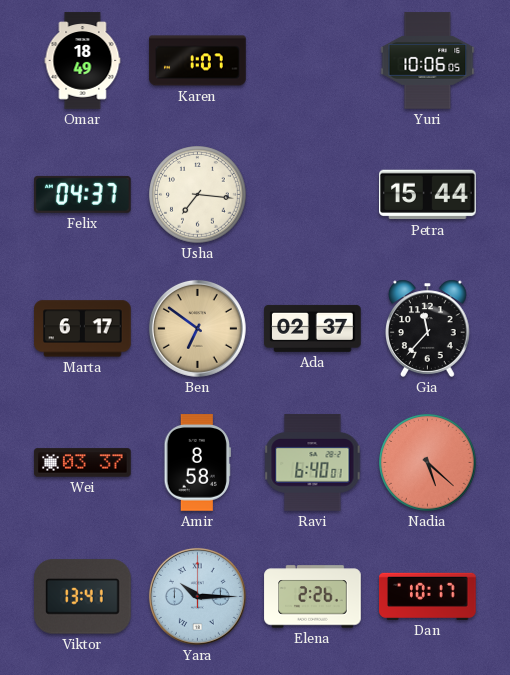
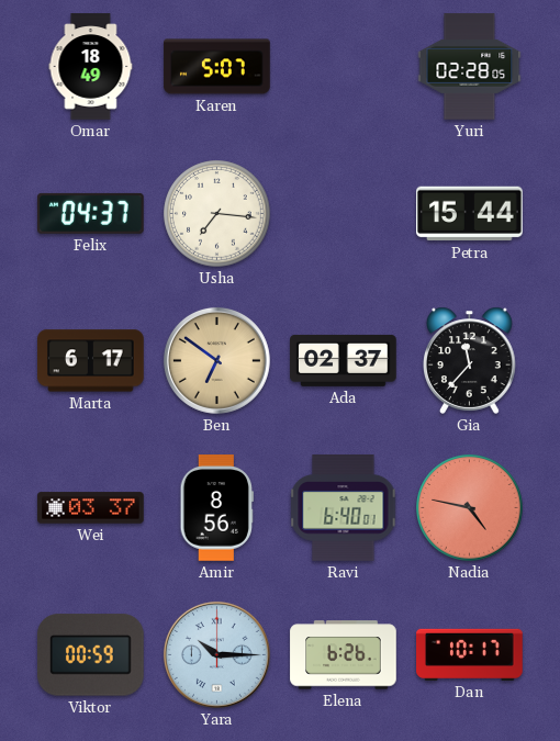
Karen: 1:07 -> 5:07
Yuri: 10:06 -> 02:28
Amir: 8:58 -> 8:56
Nadia: 5:22 -> 4:47
Viktor: 13:41 -> 00:59
Elena: 2:26 -> 6:26
